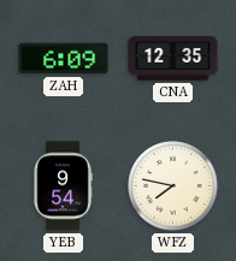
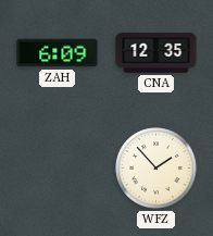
YEB: 9:54 -> none
WFZ: 7:47 -> 1:53
